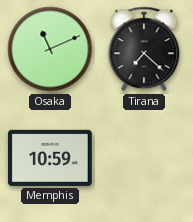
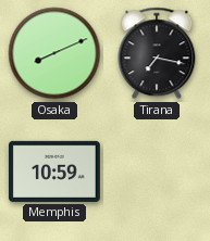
Osaka: 11:11 -> 8:11
Tirana: 7:22 -> 7:17
